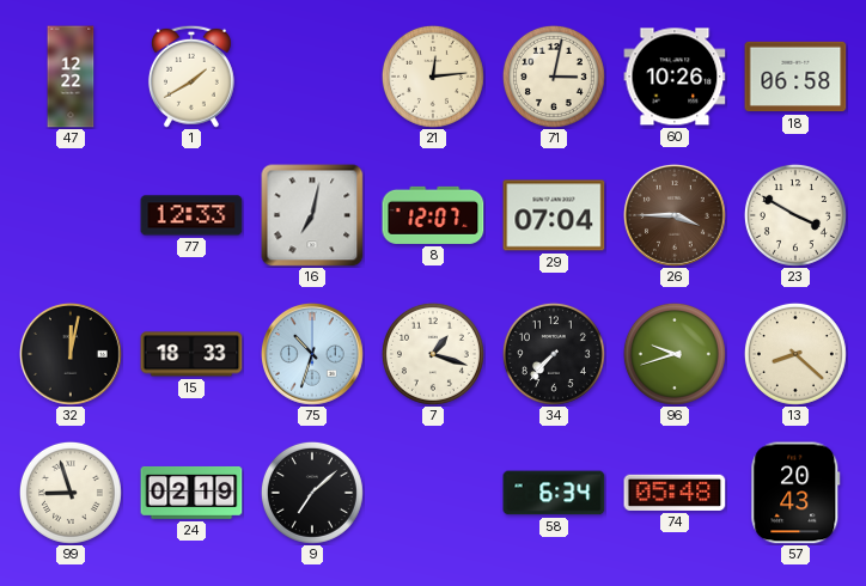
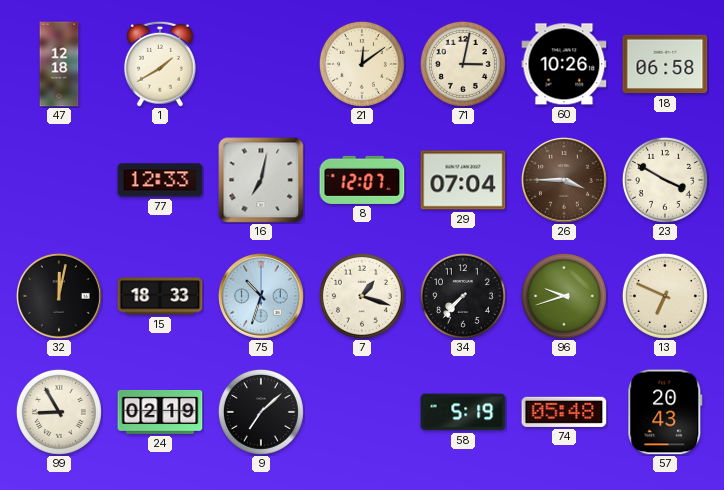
47: 12:22 -> 12:18
21: 12:14 -> 12:09
13: 8:22 -> 6:49
99: 8:57 -> 8:55
58: 6:34 -> 5:19
